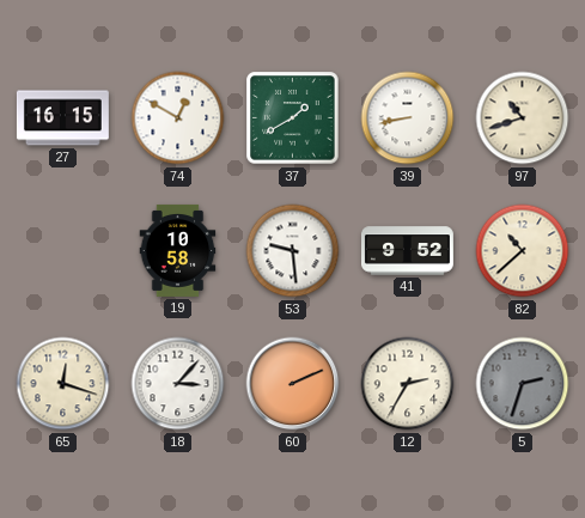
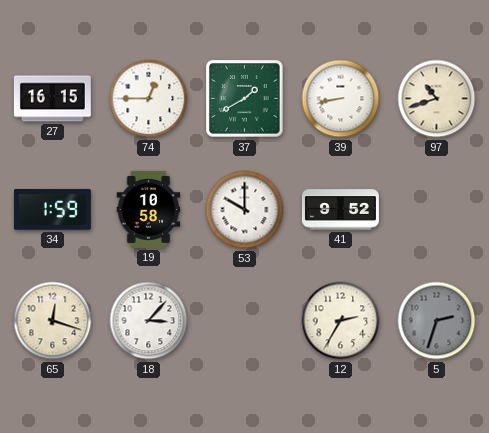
74: 12:50 -> 12:45
34: none -> 1:59
53: 9:29 -> 10:00
82: 10:38 -> none
60: 2:11 -> none
